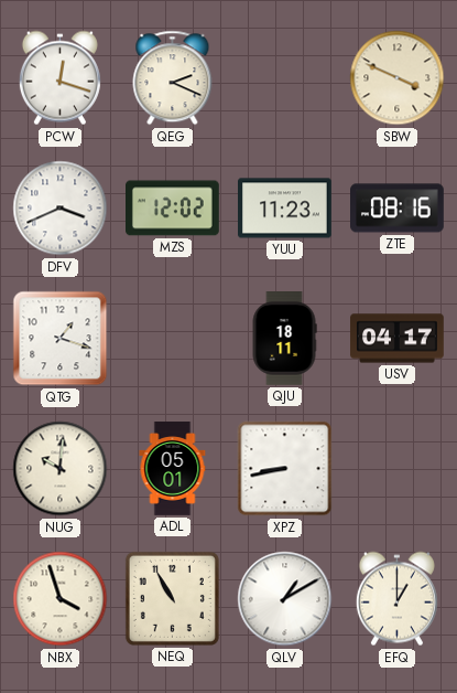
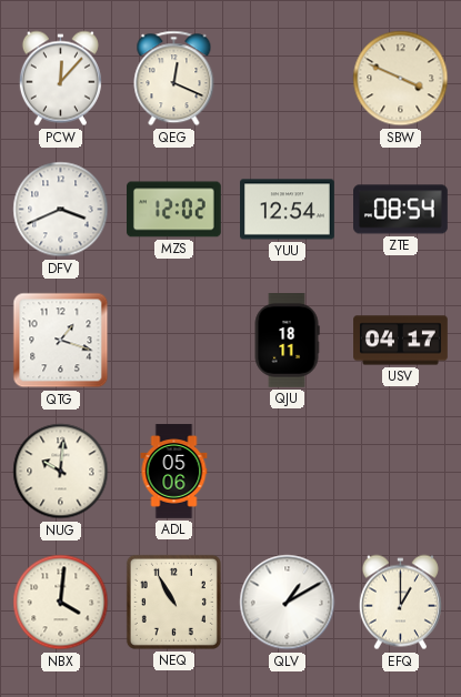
PCW: 12:18 -> 12:07
QEG: 2:19 -> 12:19
YUU: 11:23 -> 12:54
ZTE: 08:16 -> 08:54
ADL: 05:01 -> 05:06
XPZ: 8:43 -> none
NBX: 3:57 -> 4:01
